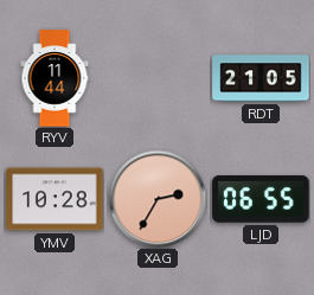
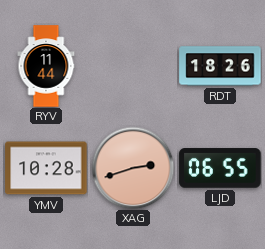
RDT: 21:05 -> 18:26
XAG: 2:35 -> 2:42
